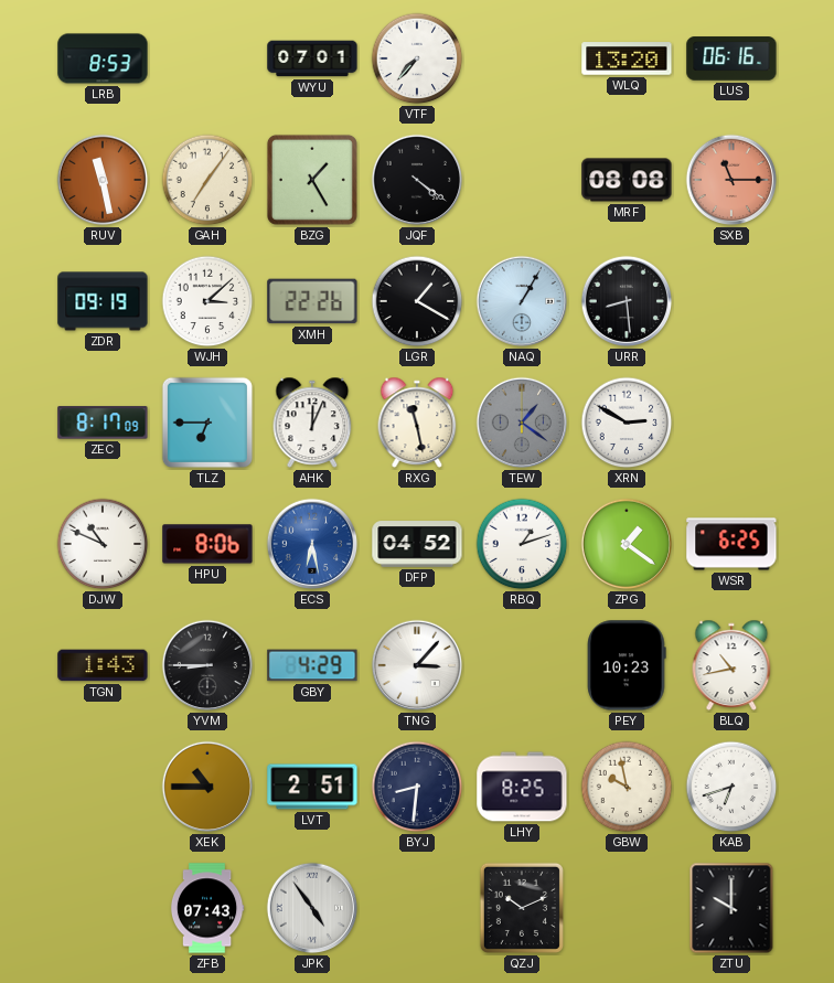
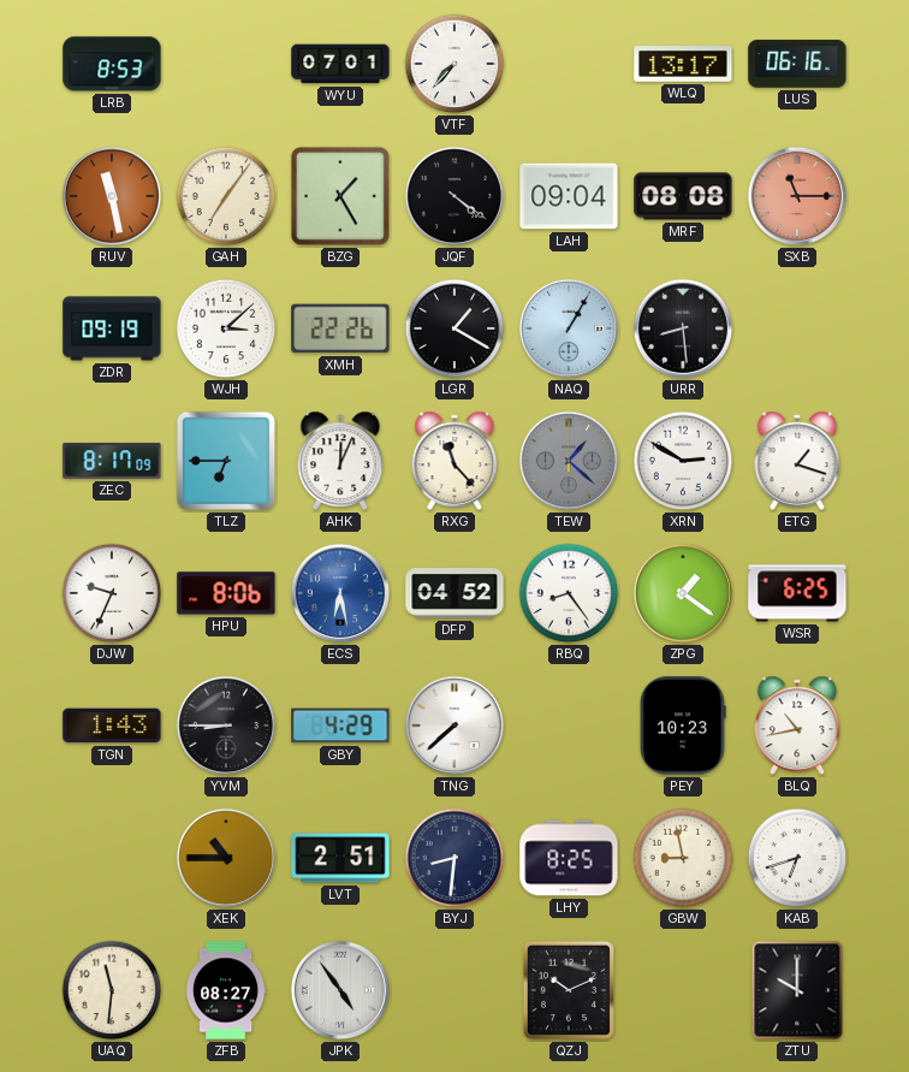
WLQ: 13:20 -> 13:17
LAH: none -> 09:04
RXG: 11:28 -> 11:23
TEW: 1:21 -> 1:22
ETG: none -> 1:18
DJW: 10:49 -> 9:34
RBQ: 1:12 -> 8:24
TNG: 3:07 -> 7:38
GBW: 9:58 -> 8:58
UAQ: none -> 11:31
ZFB: 07:43 -> 08:27
